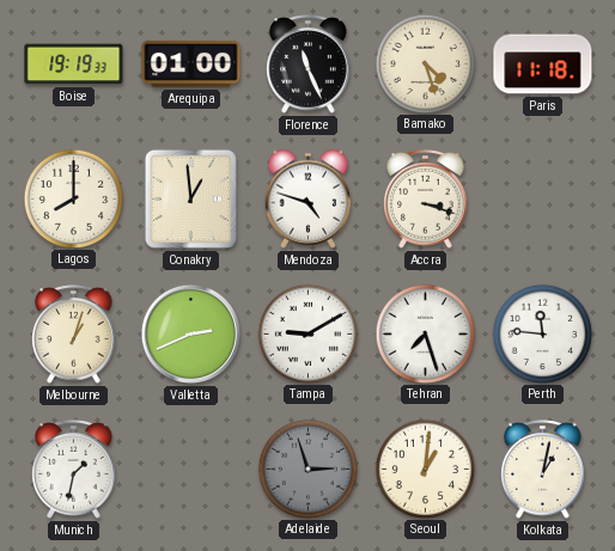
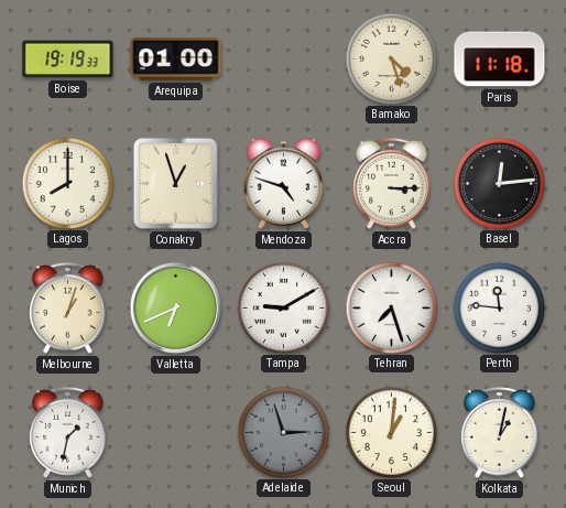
Florence: 11:26 -> none
Conakry: 12:59 -> 12:57
Accra: 3:18 -> 3:15
Basel: none -> 12:14
Valletta: 2:41 -> 6:41
